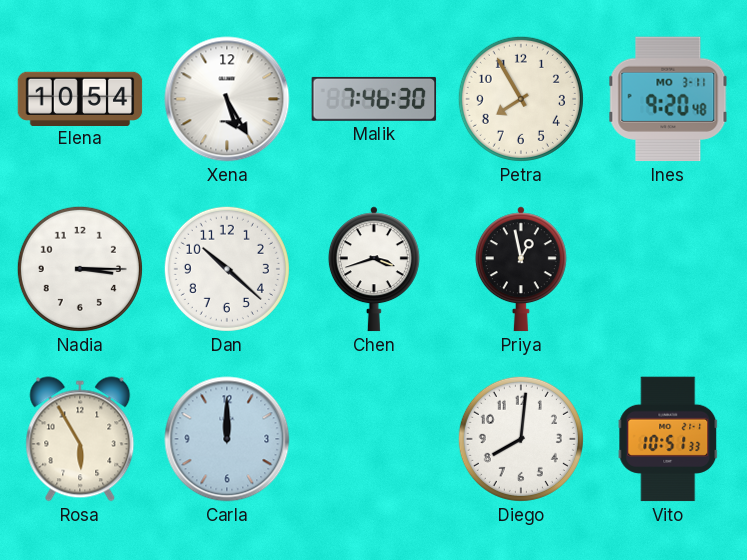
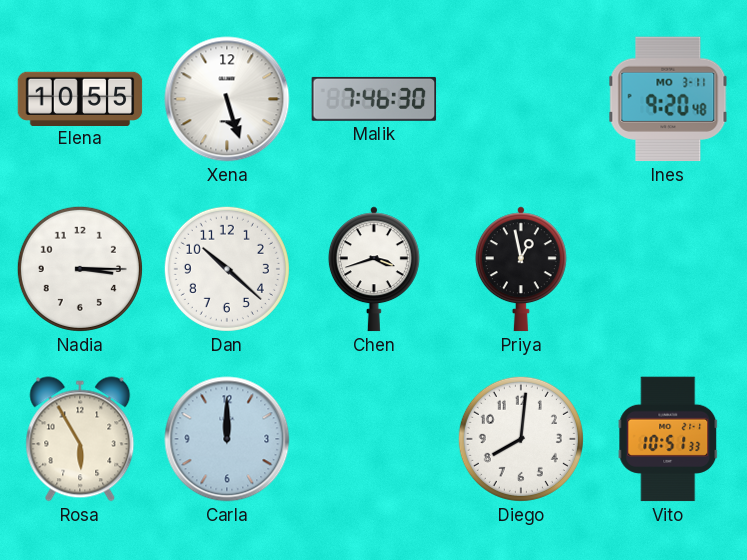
Elena: 10:54 -> 10:55
Xena: 5:25 -> 5:27
Petra: 7:55 -> none
